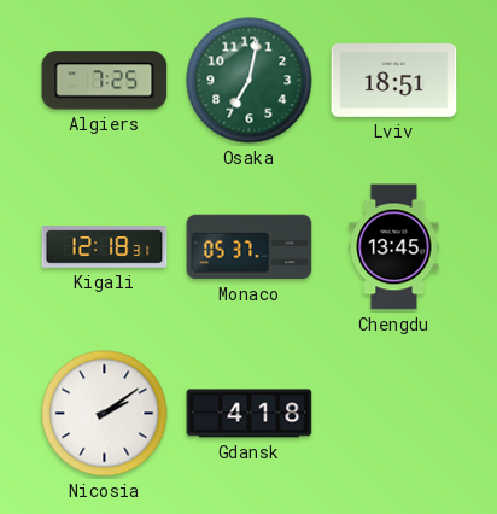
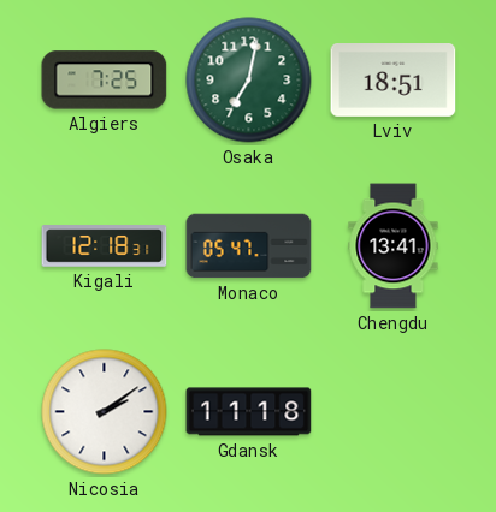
Monaco: 05:37 -> 05:47
Chengdu: 13:45 -> 13:41
Gdansk: 4:18 -> 11:18
